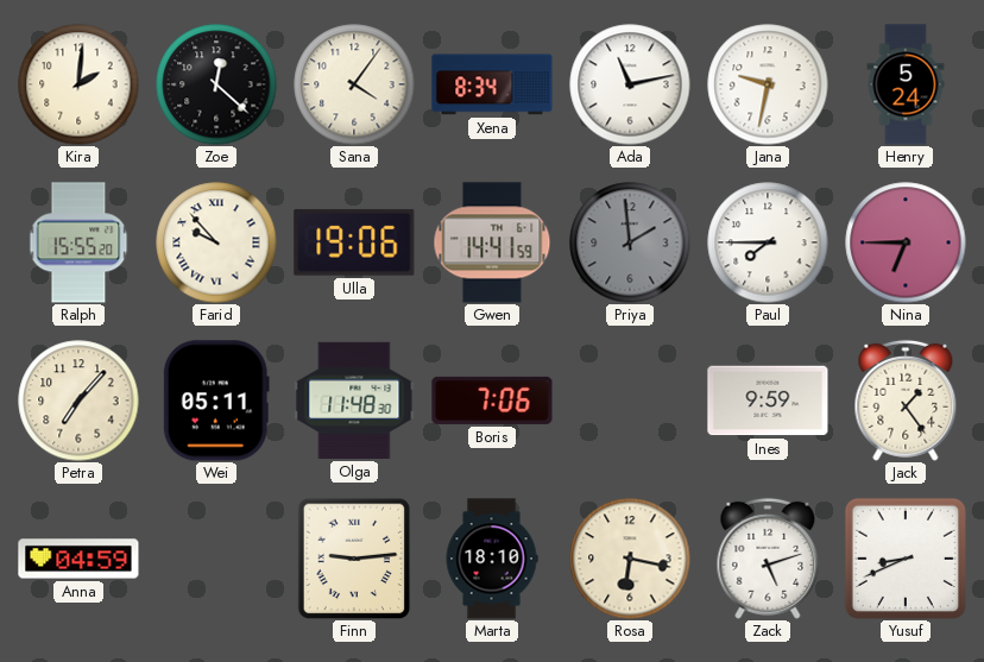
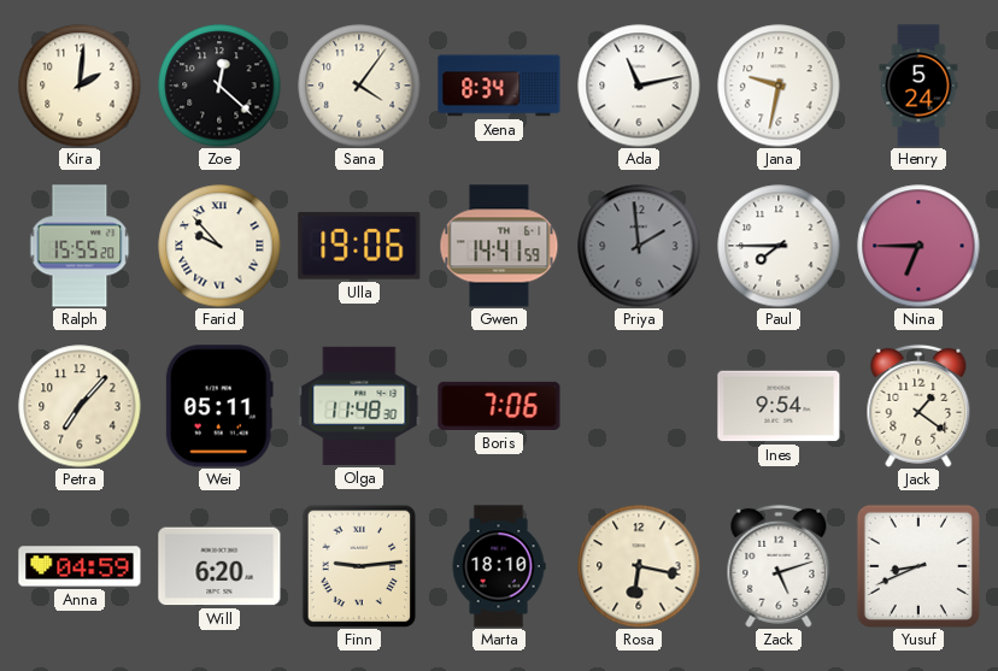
Ines: 9:59 -> 9:54
Jack: 1:24 -> 1:21
Will: none -> 6:20
